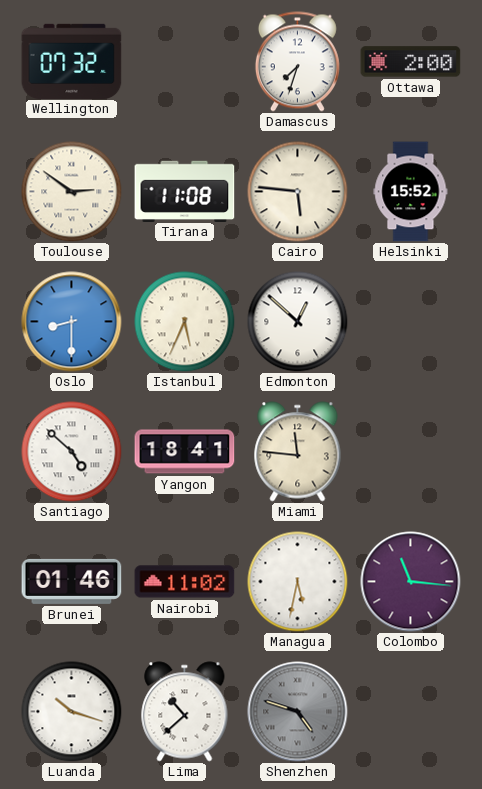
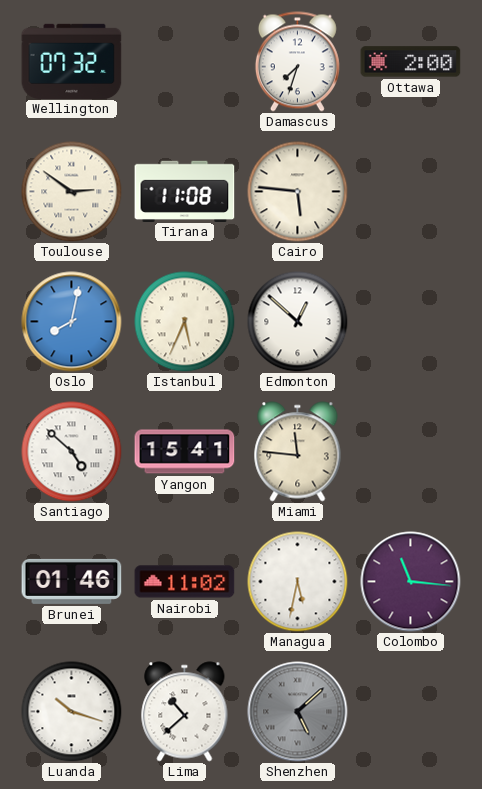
Helsinki: 15:52 -> none
Oslo: 8:30 -> 8:02
Yangon: 18:41 -> 15:41
Shenzhen: 4:48 -> 5:08
